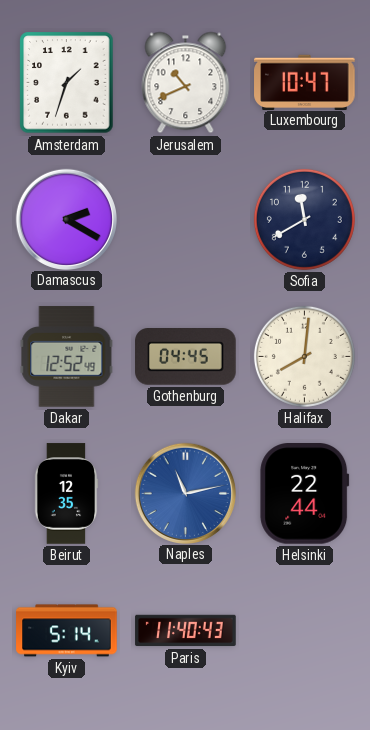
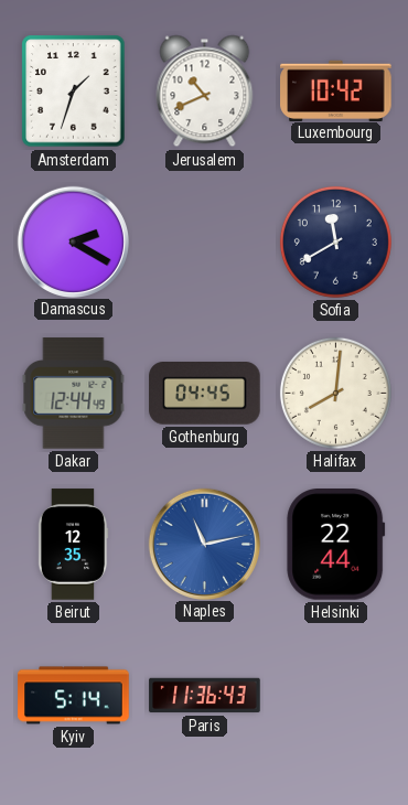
Luxembourg: 10:47 -> 10:42
Dakar: 12:52 -> 12:44
Paris: 11:40 -> 11:36
